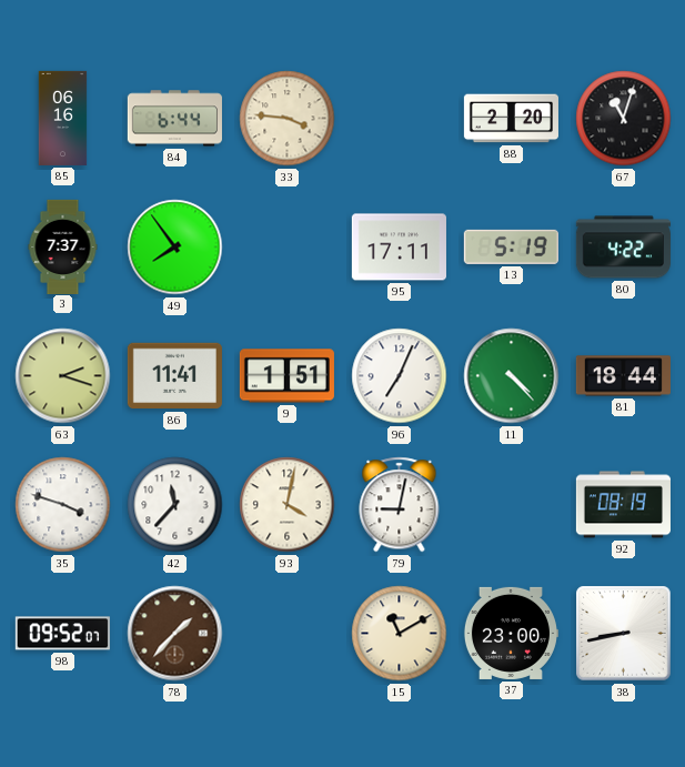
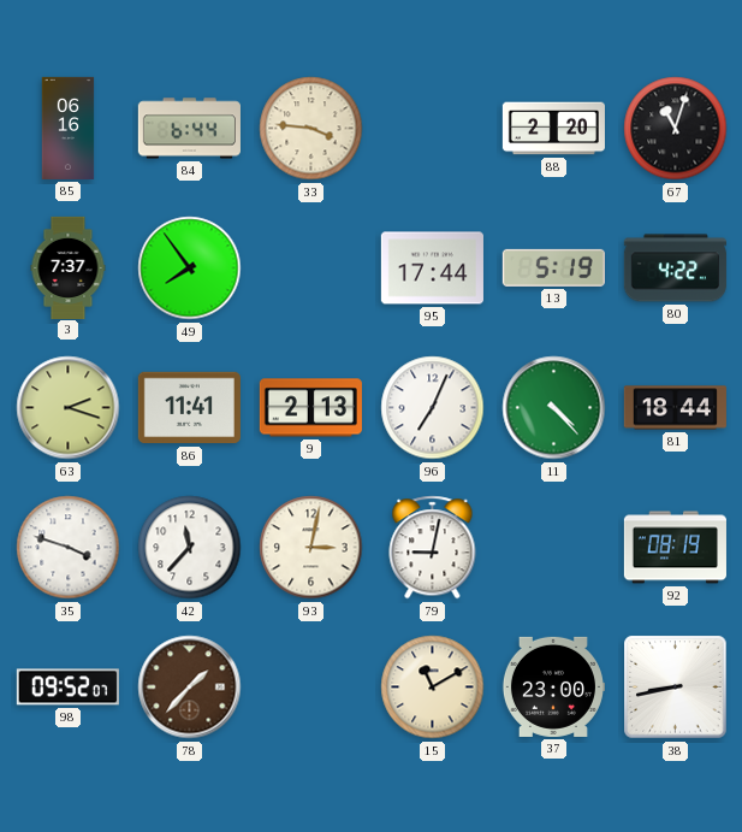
95: 17:11 -> 17:44
9: 1:51 -> 2:13
93: 4:02 -> 3:02
